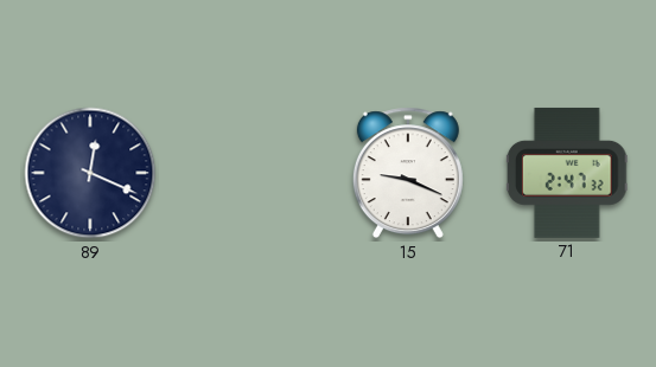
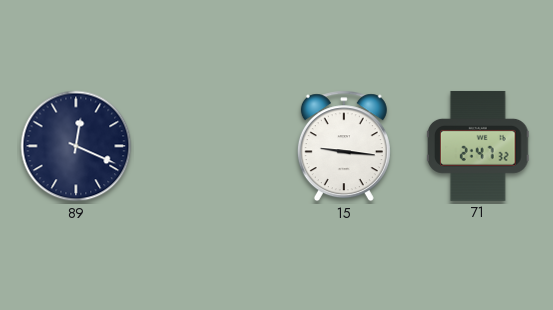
15: 9:19 -> 9:16
